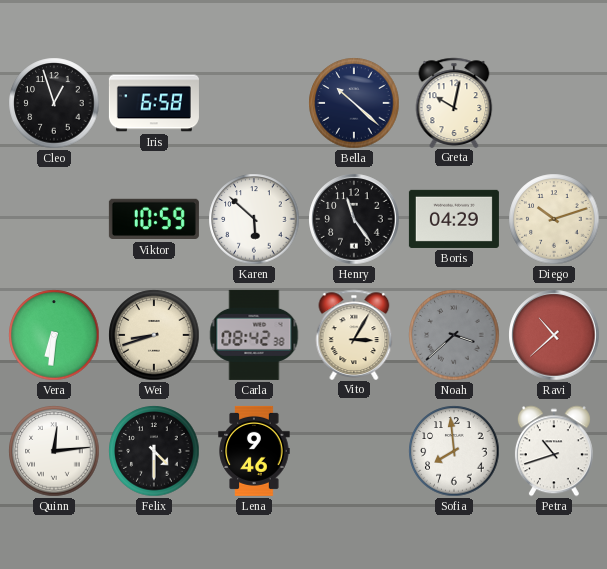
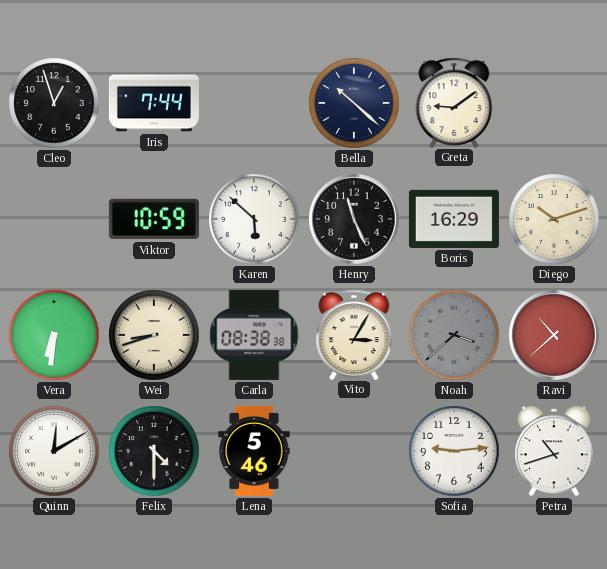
Iris: 6:58 -> 7:44
Greta: 10:02 -> 9:09
Henry: 11:24 -> 11:26
Boris: 04:29 -> 16:29
Carla: 08:42 -> 08:38
Quinn: 12:14 -> 12:10
Lena: 9:46 -> 5:46
Sofia: 7:59 -> 9:14
